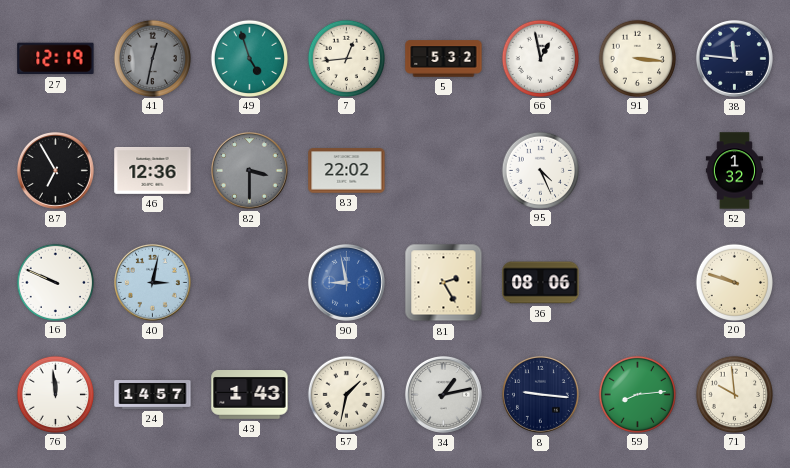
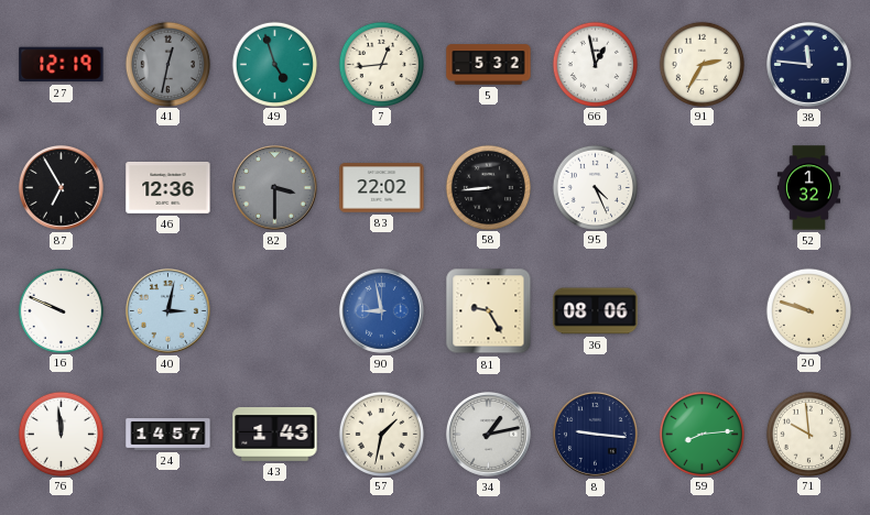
91: 3:16 -> 2:35
58: none -> 8:44
81: 2:25 -> 9:25
